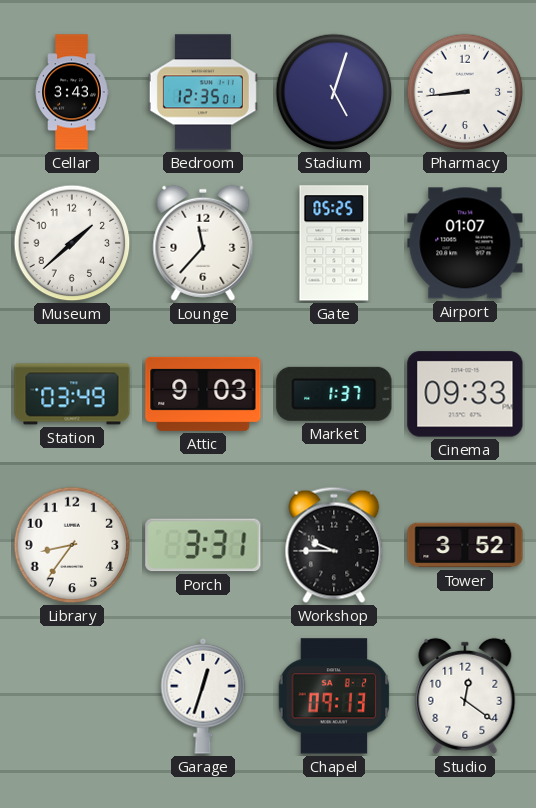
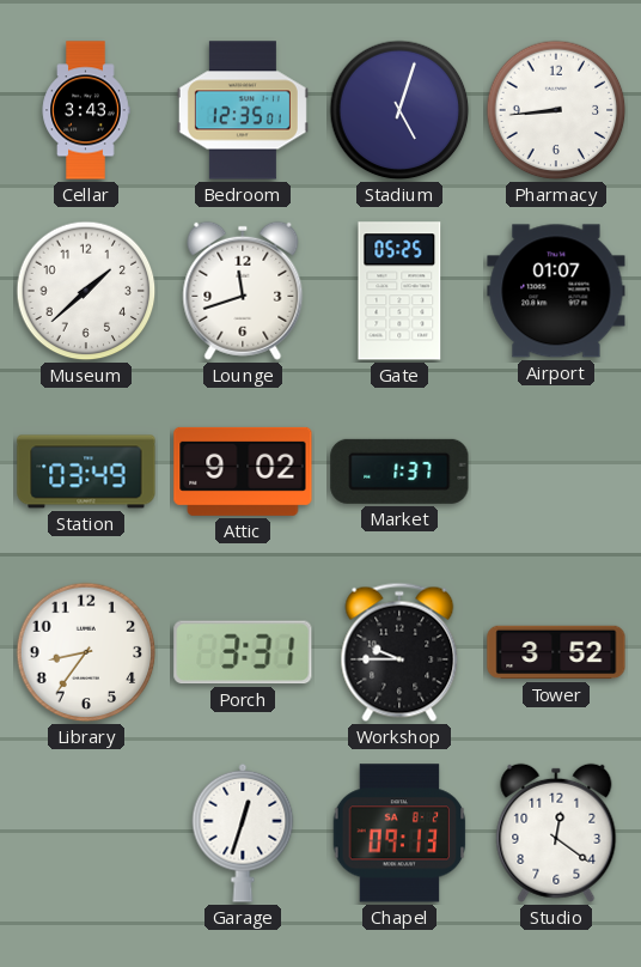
Lounge: 11:37 -> 11:42
Attic: 9:03 -> 9:02
Cinema: 09:33 -> none
